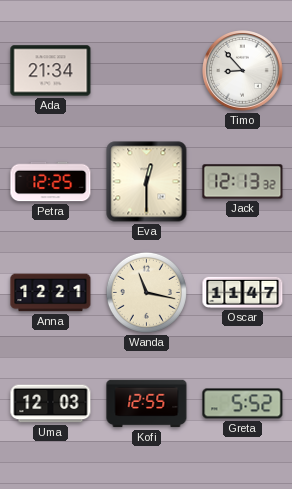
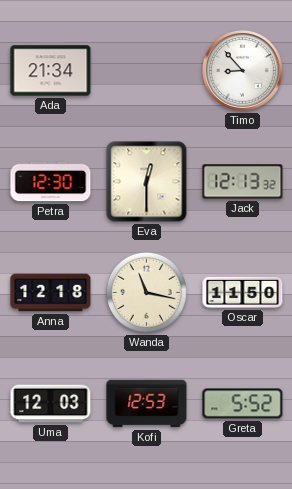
Petra: 12:25 -> 12:30
Anna: 12:21 -> 12:18
Oscar: 11:47 -> 11:50
Kofi: 12:55 -> 12:53
